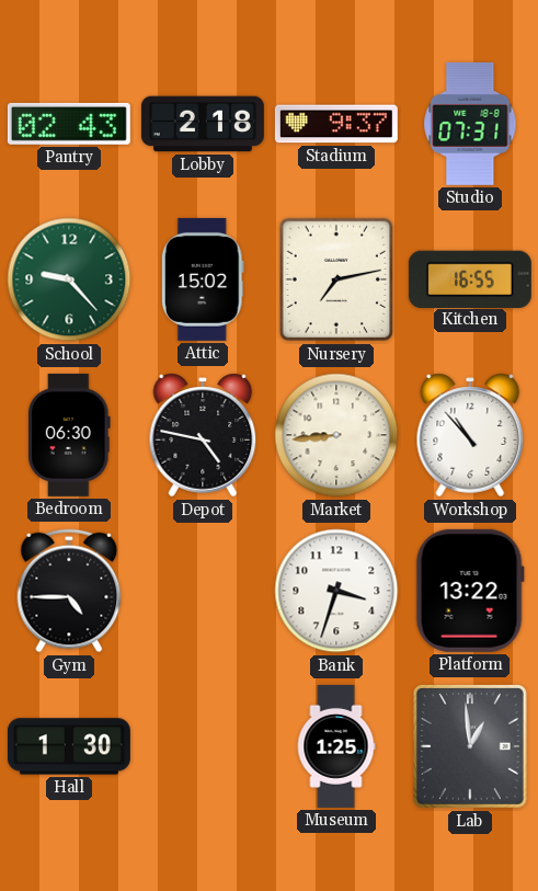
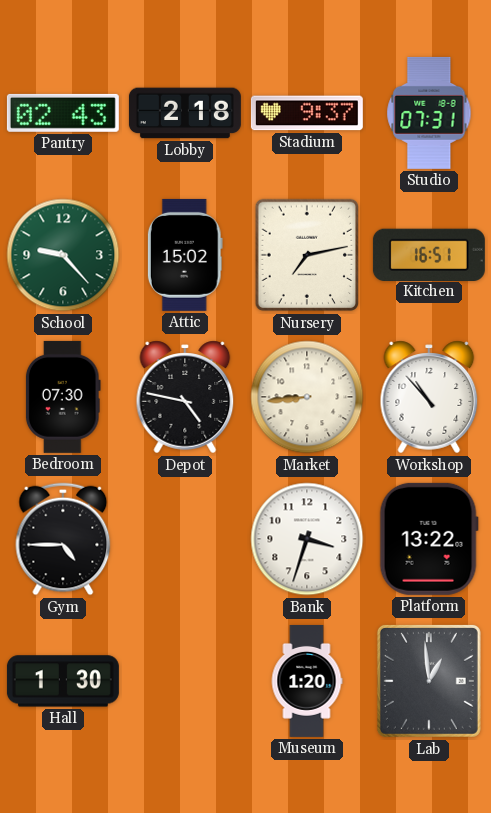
Kitchen: 16:55 -> 16:51
Bedroom: 06:30 -> 07:30
Museum: 1:25 -> 1:20
